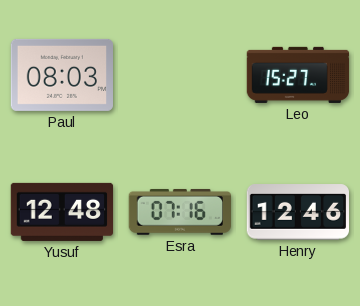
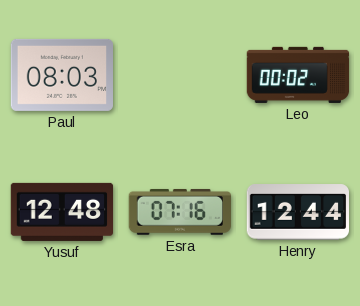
Leo: 15:27 -> 00:02
Henry: 12:46 -> 12:44
